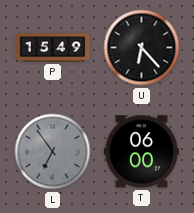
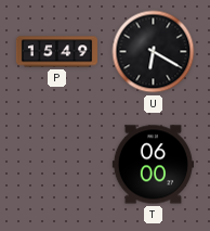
U: 6:23 -> 6:20
L: 6:54 -> none
